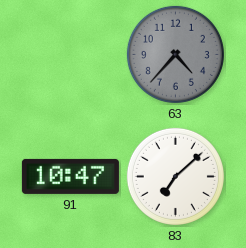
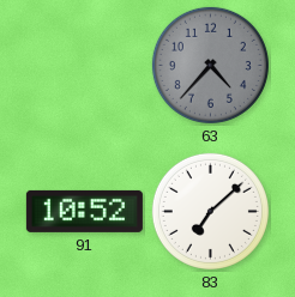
91: 10:47 -> 10:52
